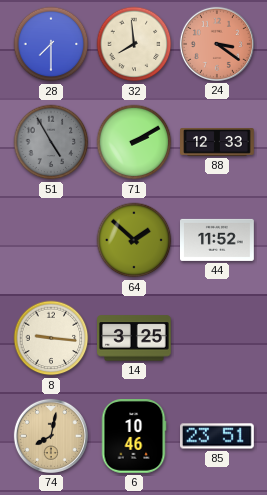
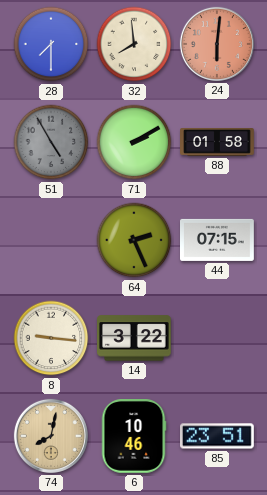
24: 3:21 -> 6:01
88: 12:33 -> 01:58
64: 1:52 -> 2:26
44: 11:52 -> 07:15
14: 3:25 -> 3:22
